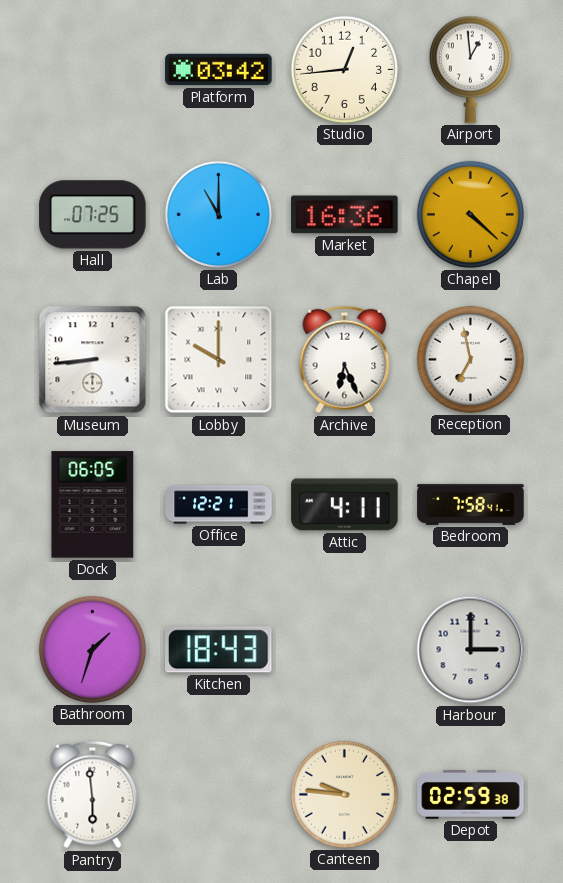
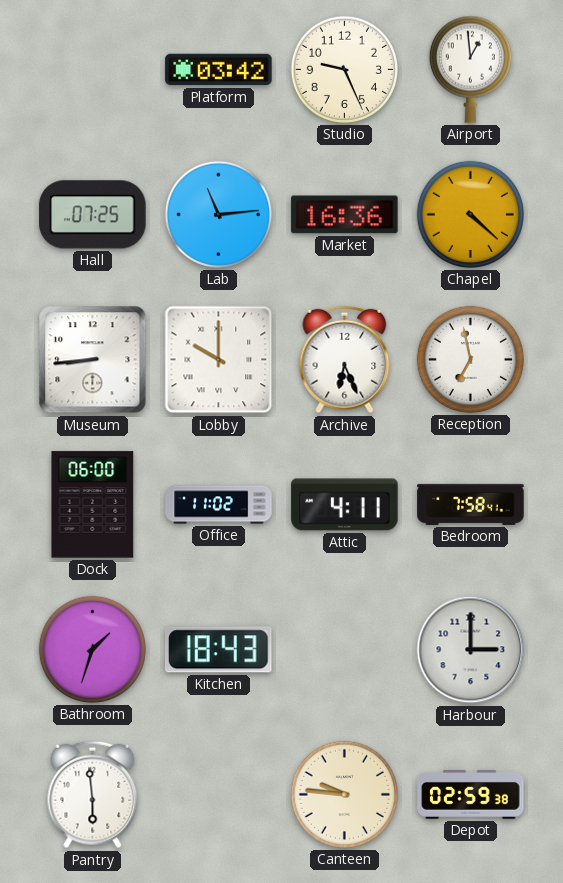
Studio: 12:44 -> 9:26
Lab: 11:00 -> 11:14
Dock: 06:05 -> 06:00
Office: 12:21 -> 11:02
